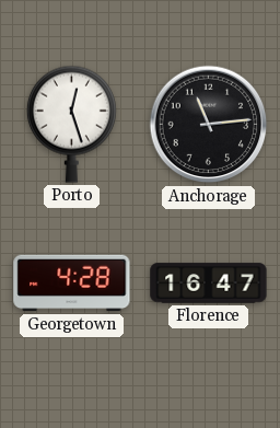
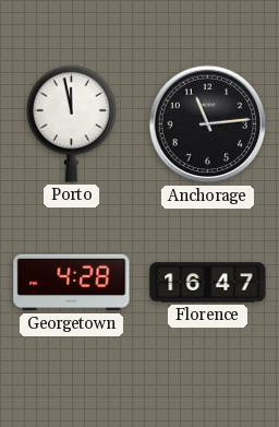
Porto: 12:27 -> 11:58
